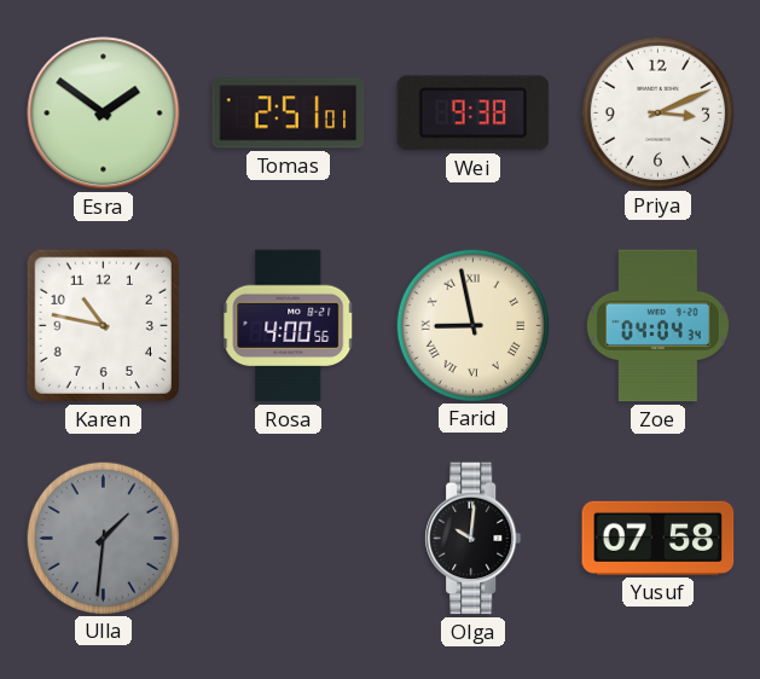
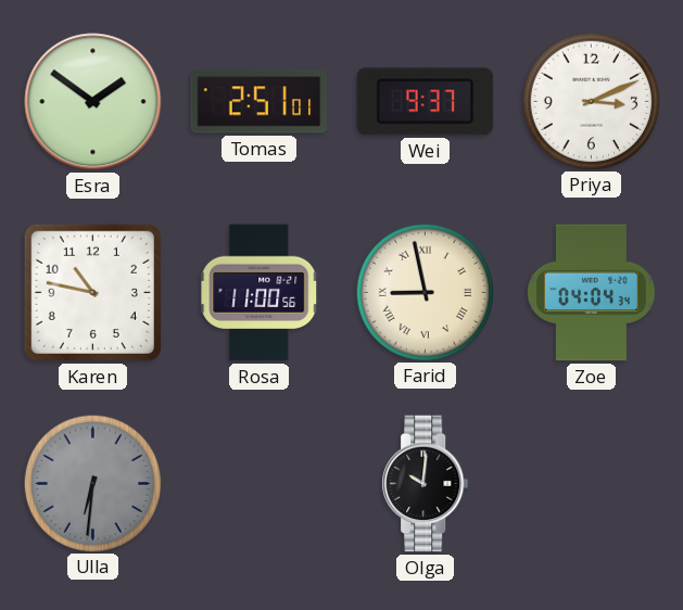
Wei: 9:38 -> 9:37
Rosa: 4:00 -> 11:00
Ulla: 1:31 -> 6:31
Yusuf: 07:58 -> none
